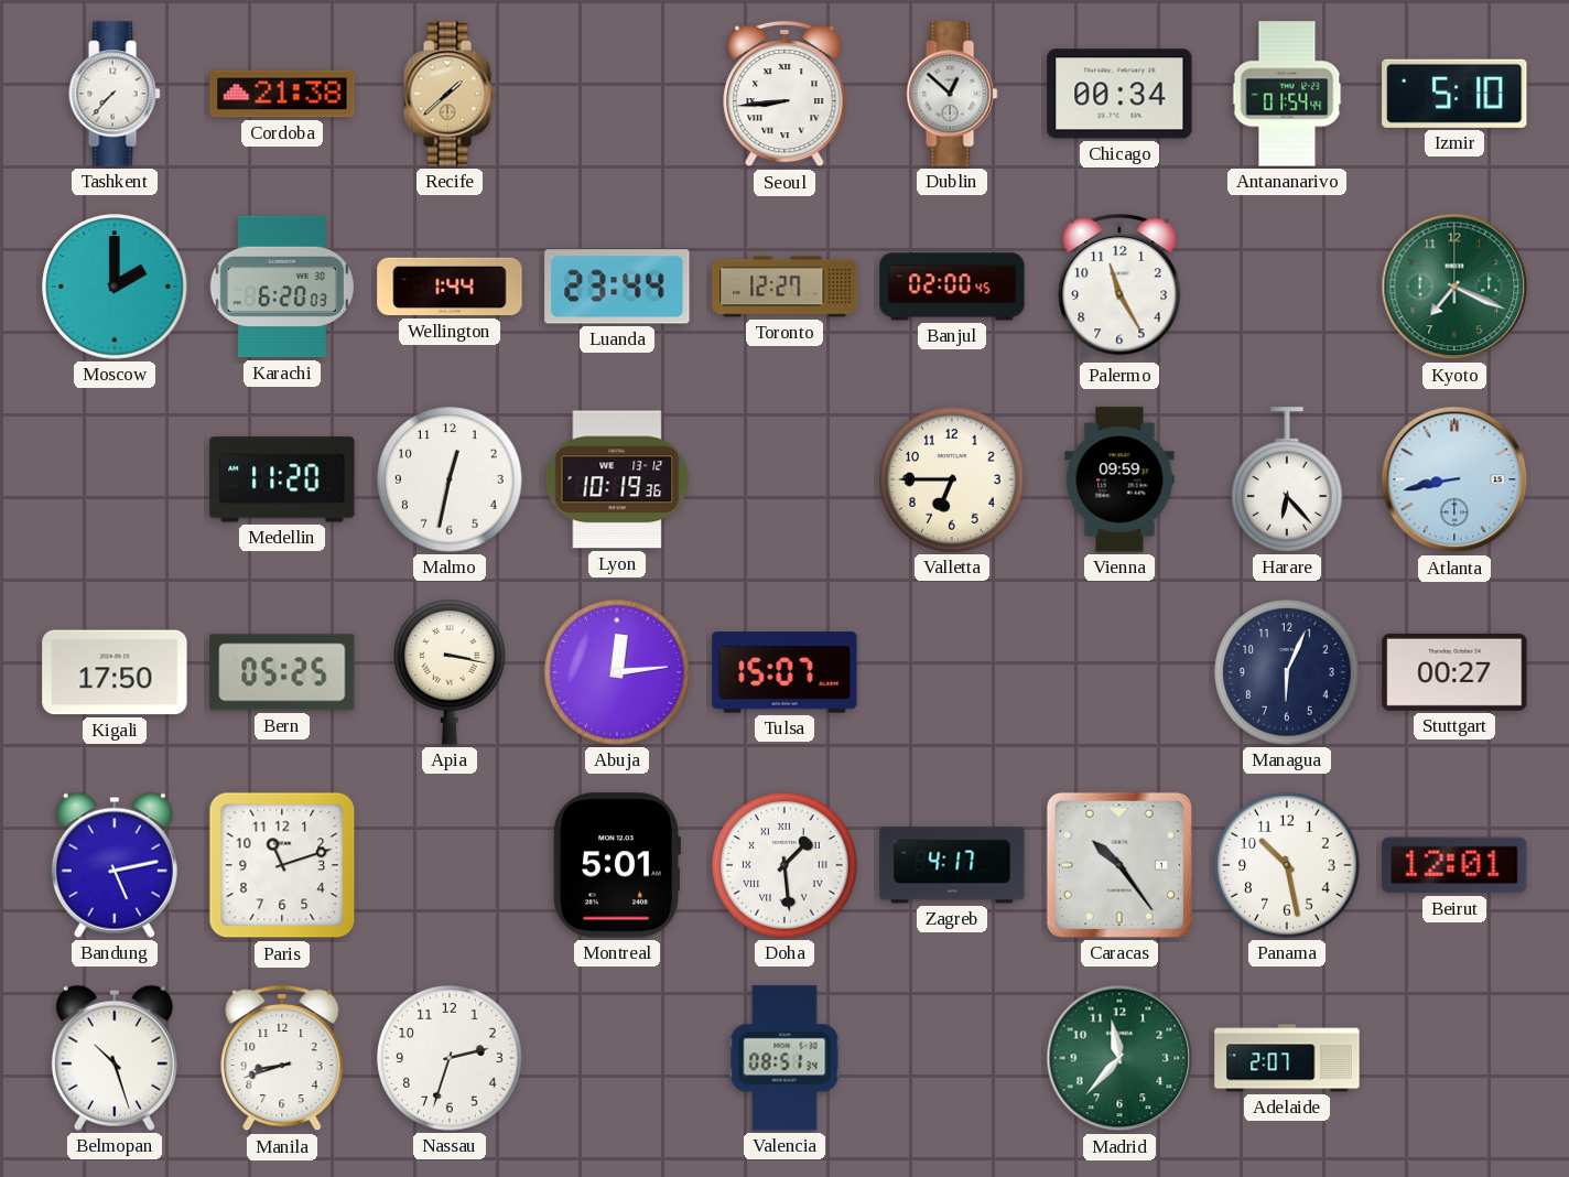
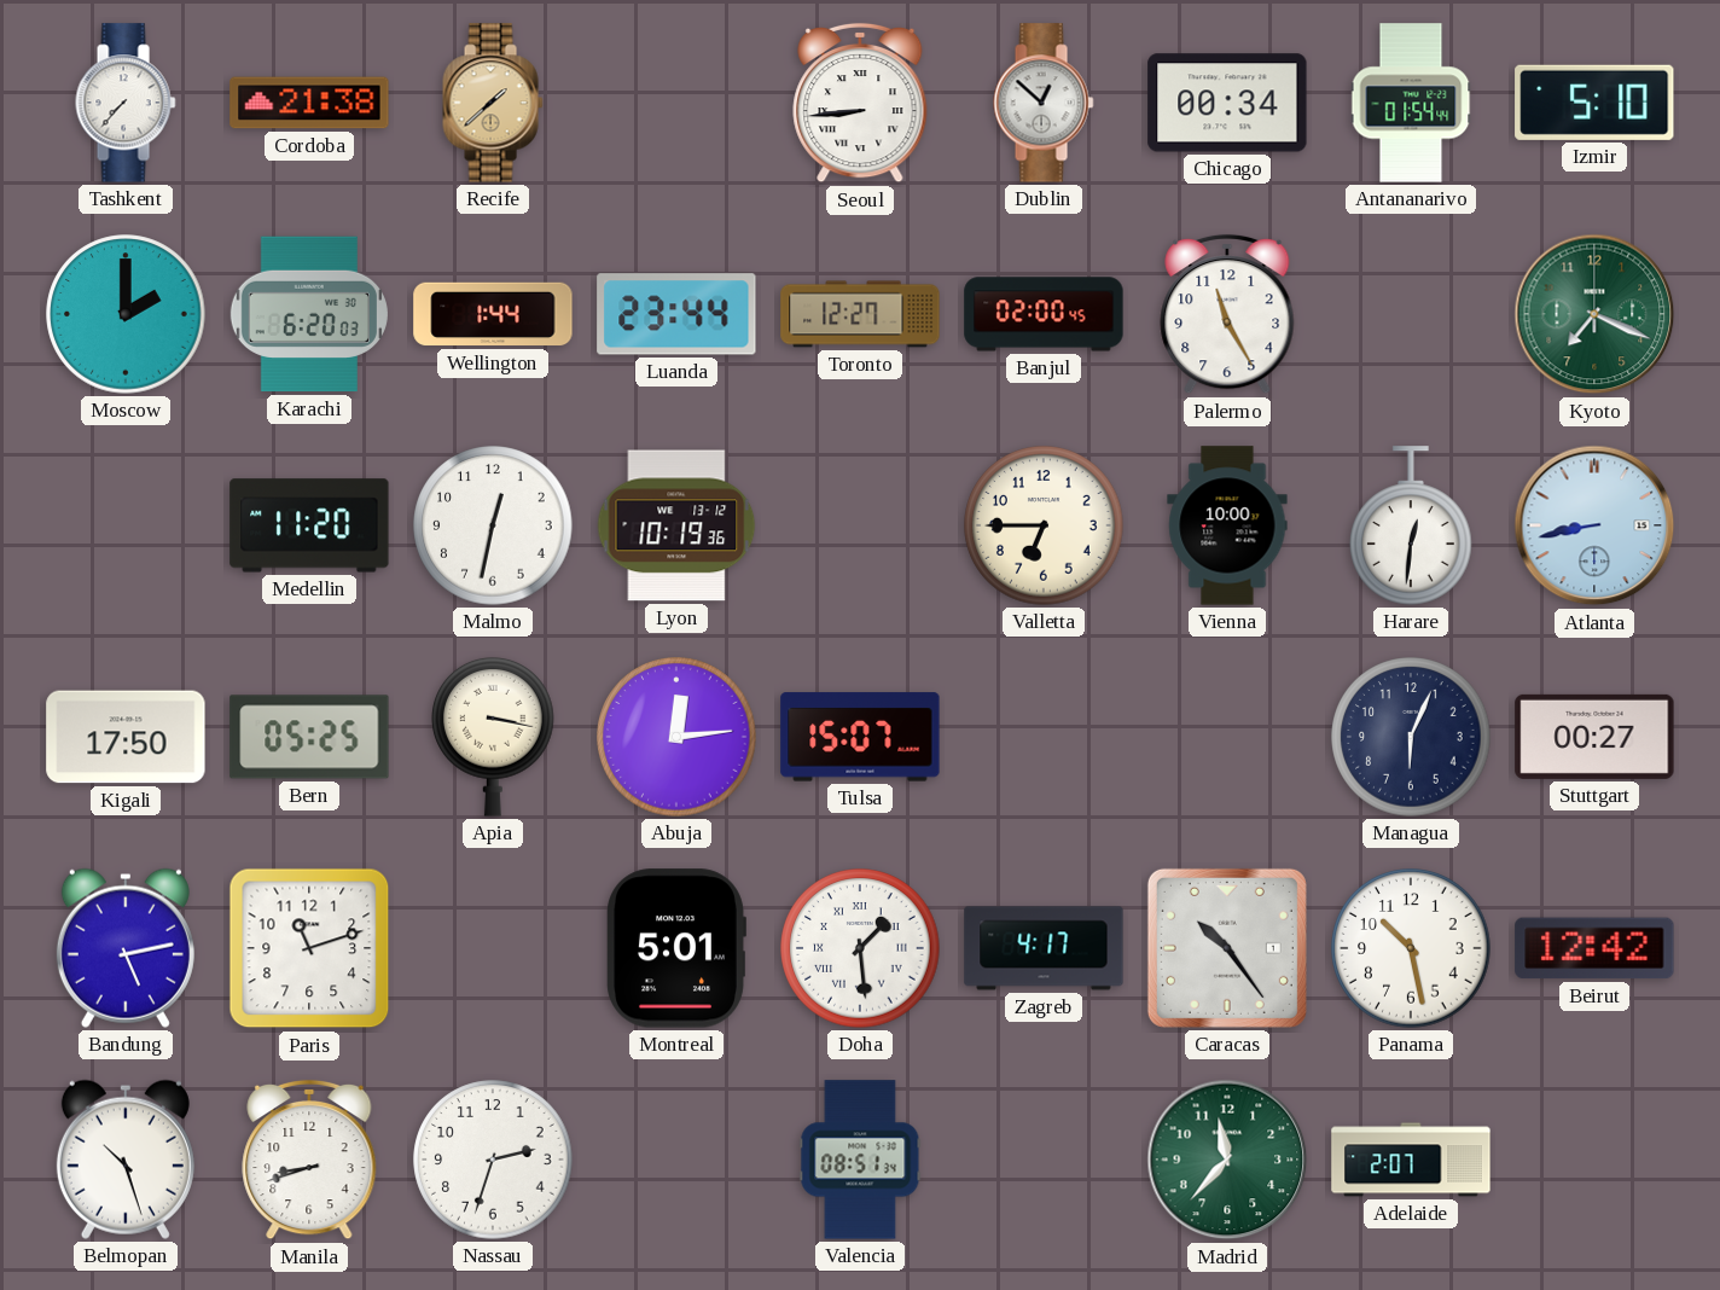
Vienna: 09:59 -> 10:00
Harare: 6:23 -> 12:31
Beirut: 12:01 -> 12:42
